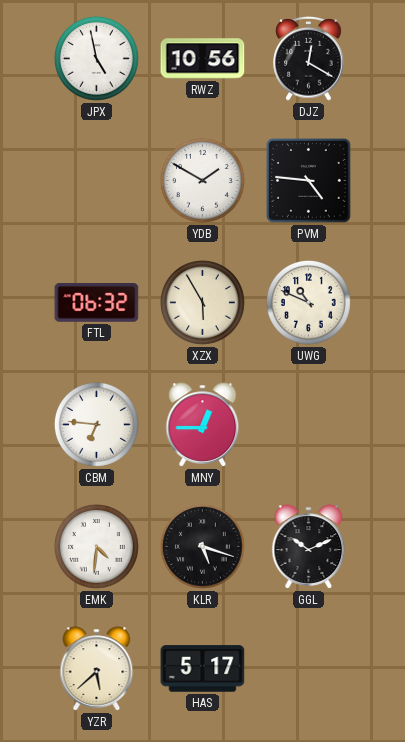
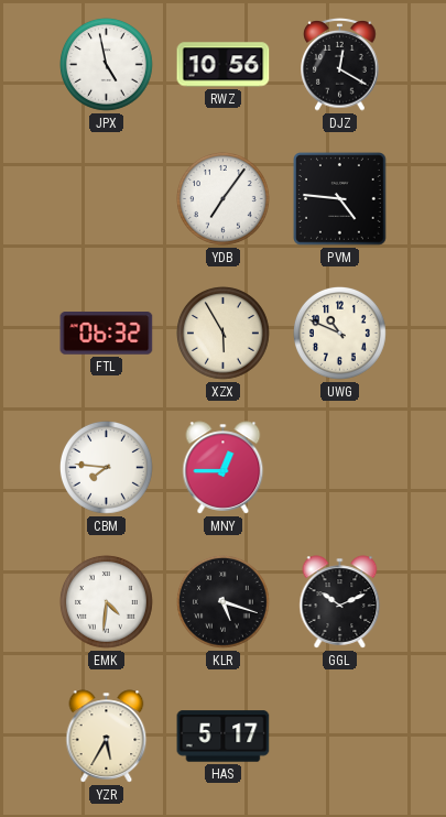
YDB: 1:50 -> 7:06
CBM: 6:46 -> 7:46
YZR: 5:38 -> 5:35
